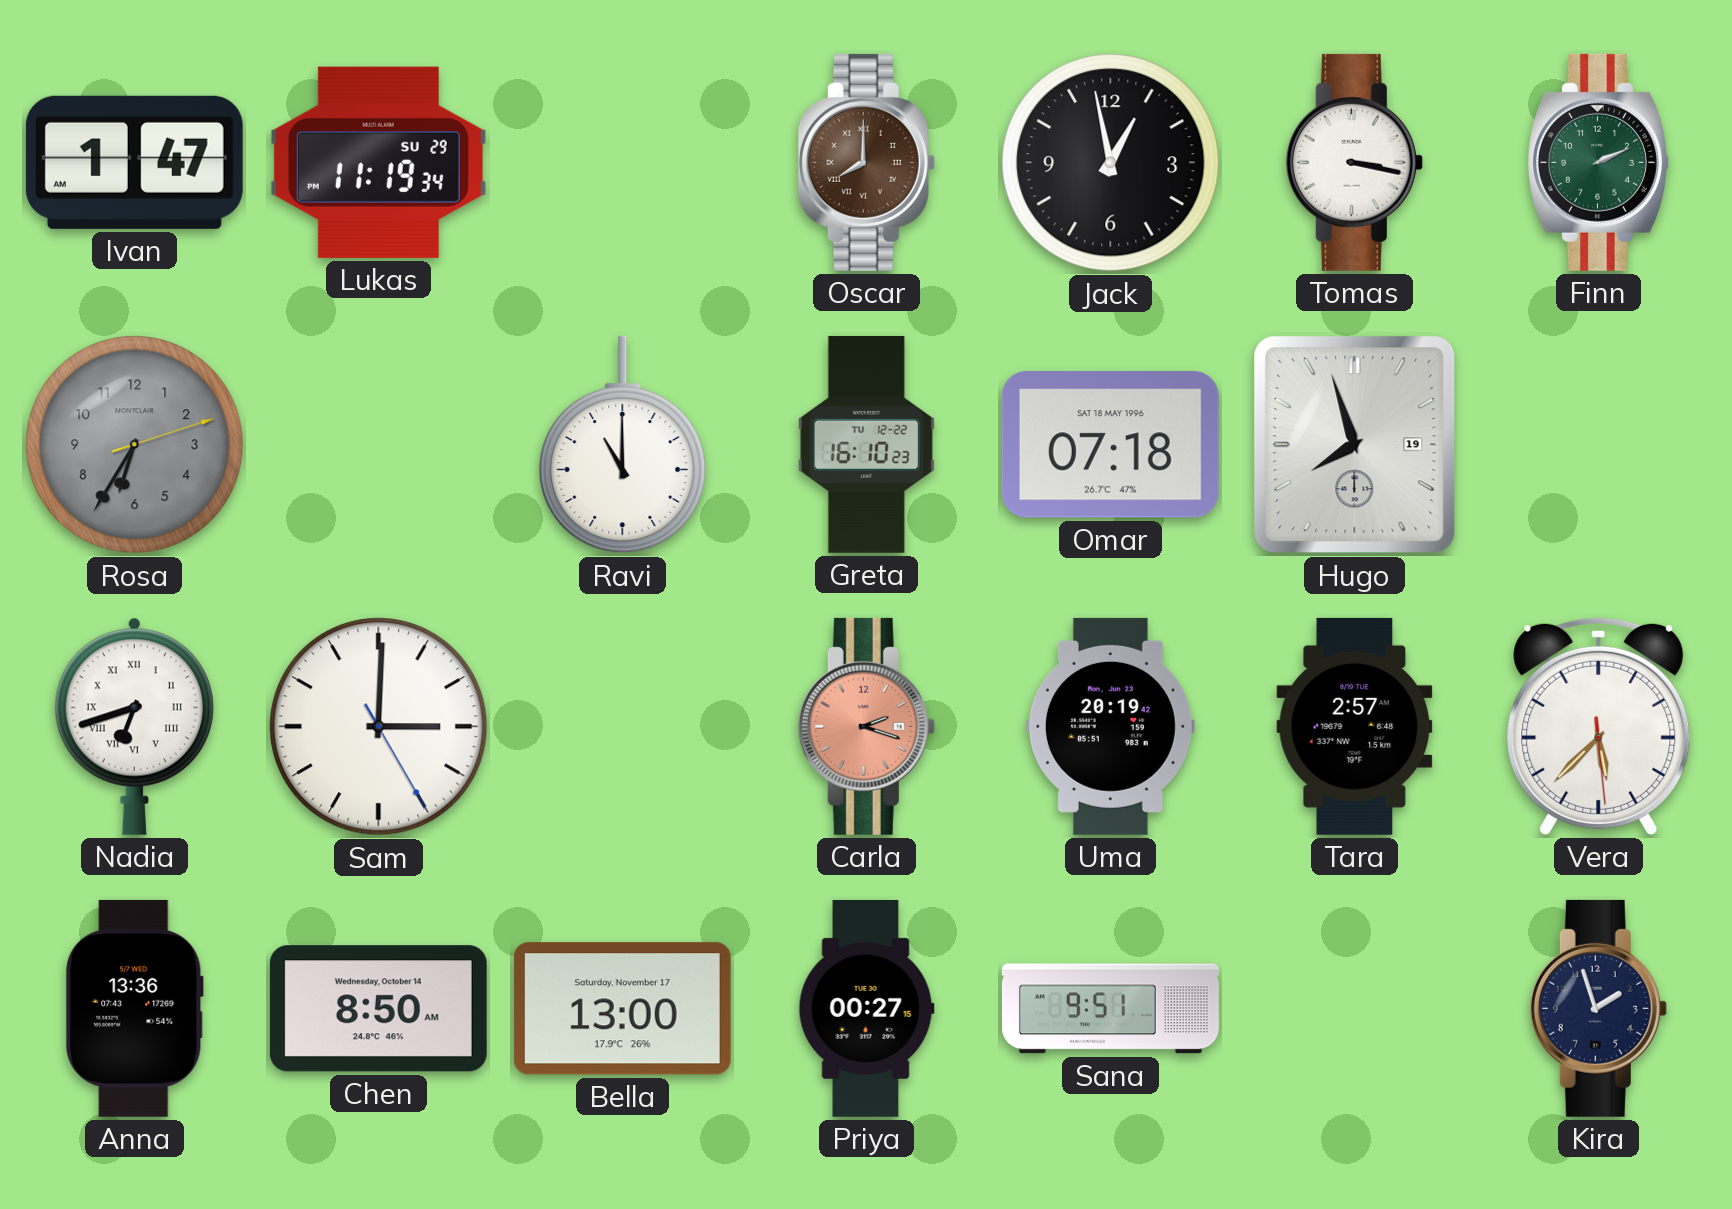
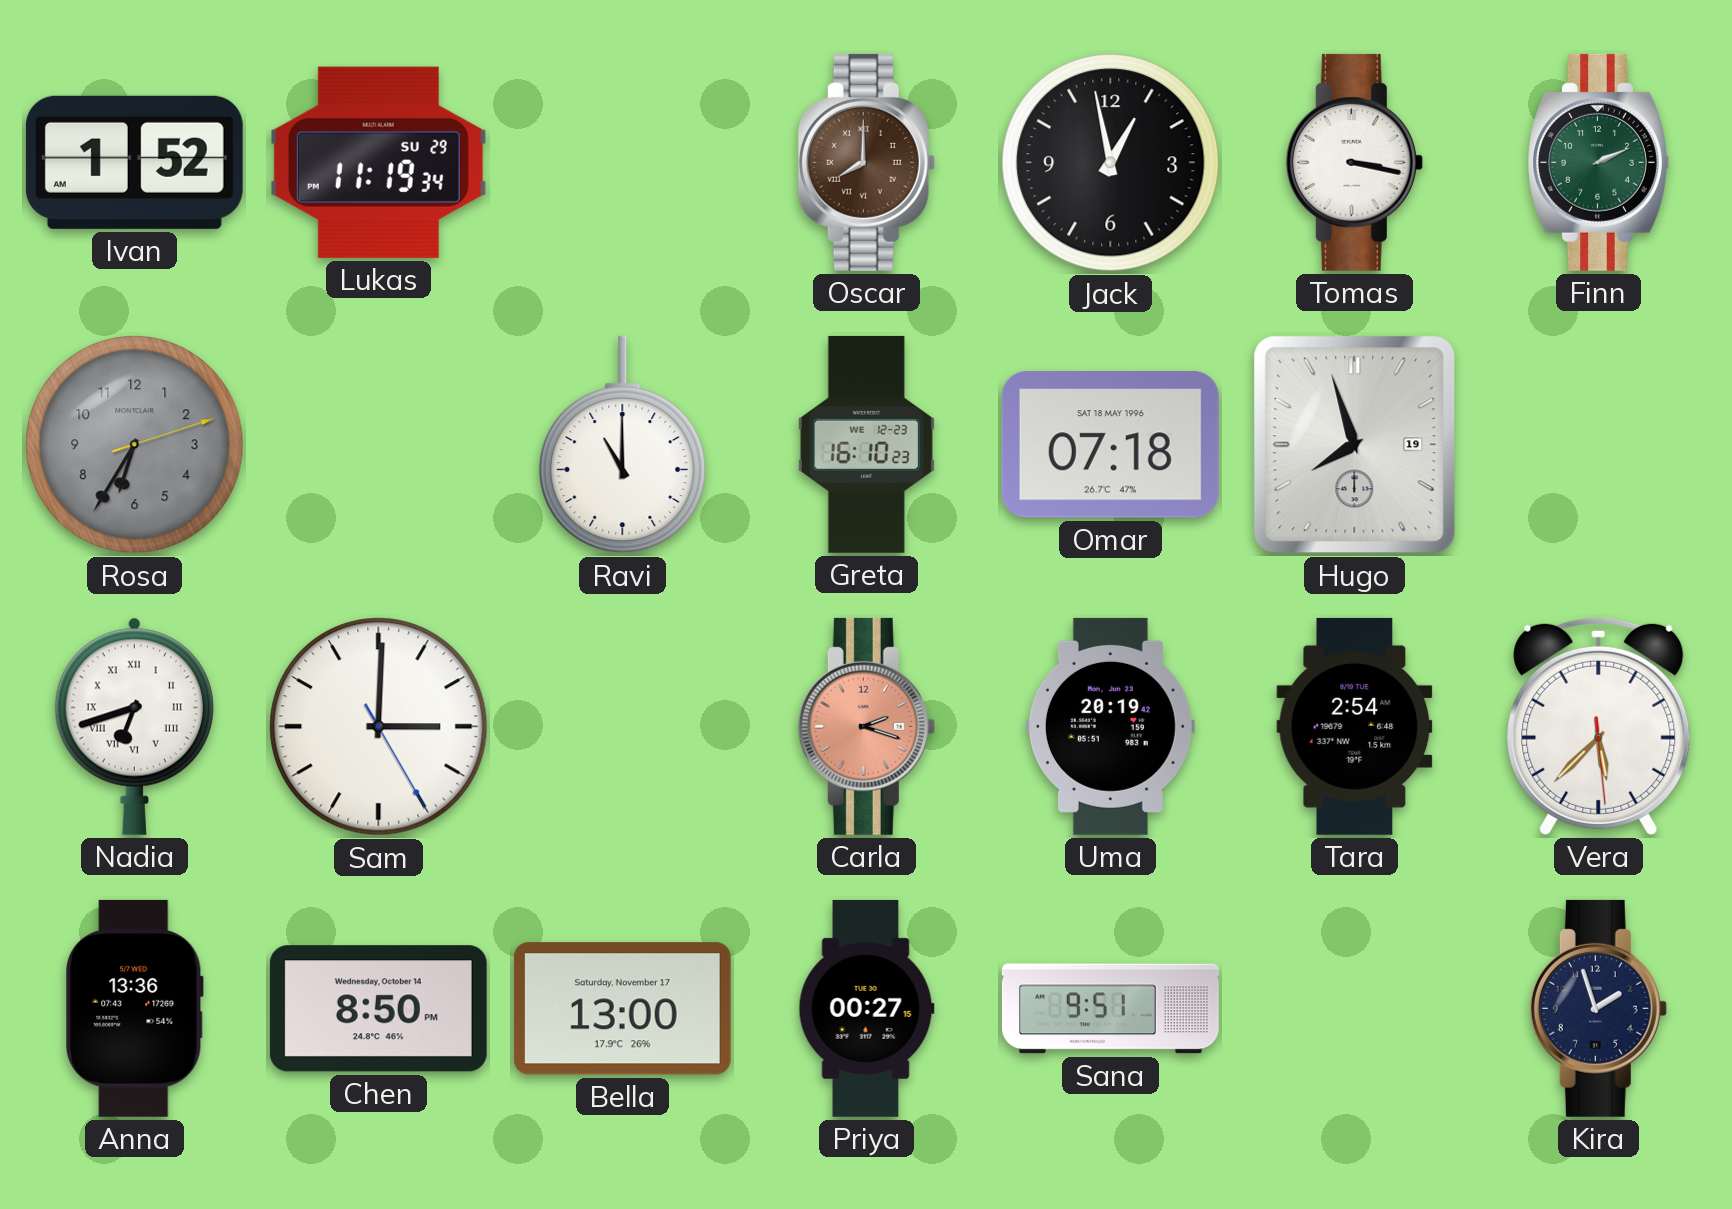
Ivan: 1:47 -> 1:52
Greta date: TU 12-22 -> WE 12-23
Tara: 2:57 -> 2:54
Chen: 8:50 AM -> 8:50 PM
